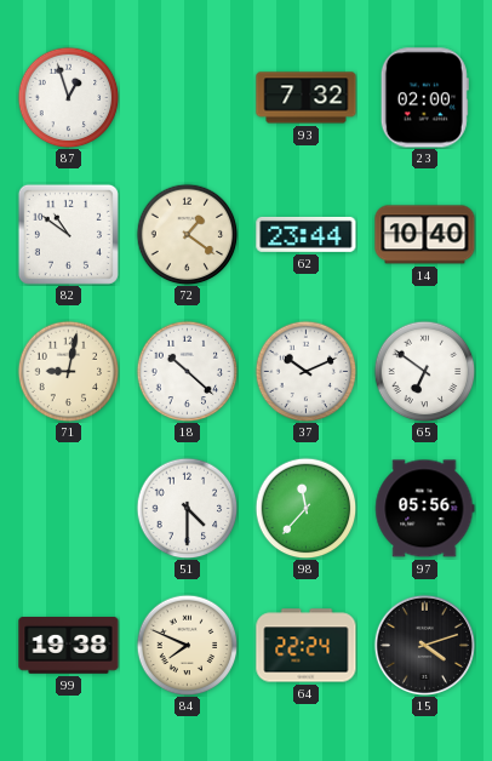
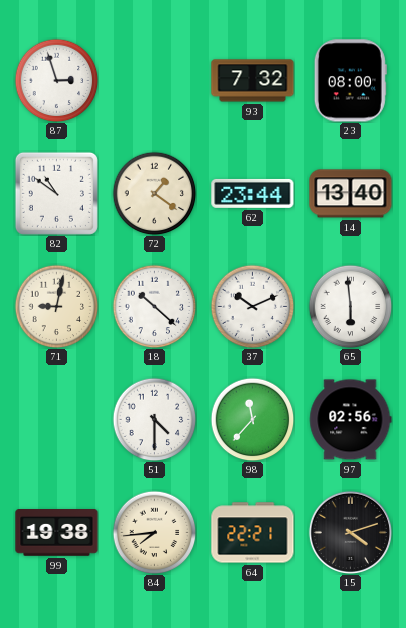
87: 12:57 -> 2:57
23: 02:00 -> 08:00
14: 10:40 -> 13:40
65: 6:51 -> 5:59
97: 05:56 -> 02:56
84: 7:49 -> 7:44
64: 22:24 -> 22:21
